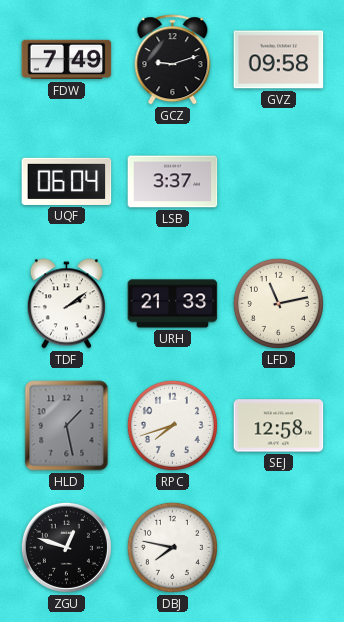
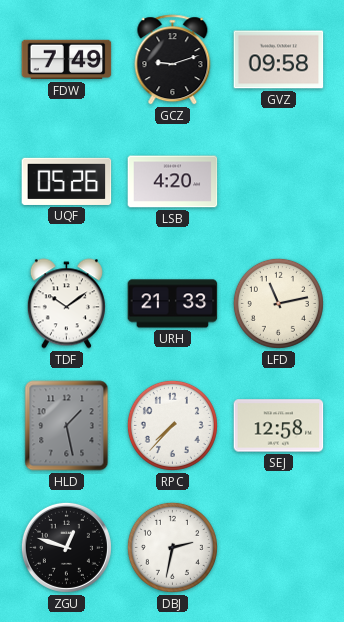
UQF: 06:04 -> 05:26
LSB: 3:37 -> 4:20
TDF: 2:09 -> 10:09
RPC: 7:42 -> 7:37
DBJ: 7:47 -> 2:32
